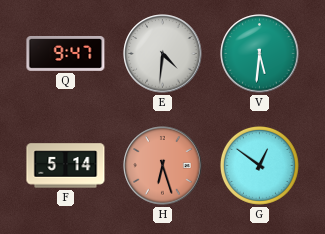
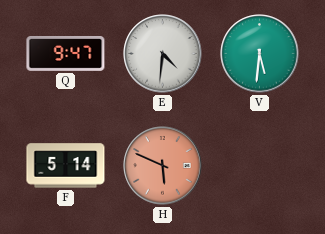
H: 6:27 -> 5:49
G: 12:51 -> none
